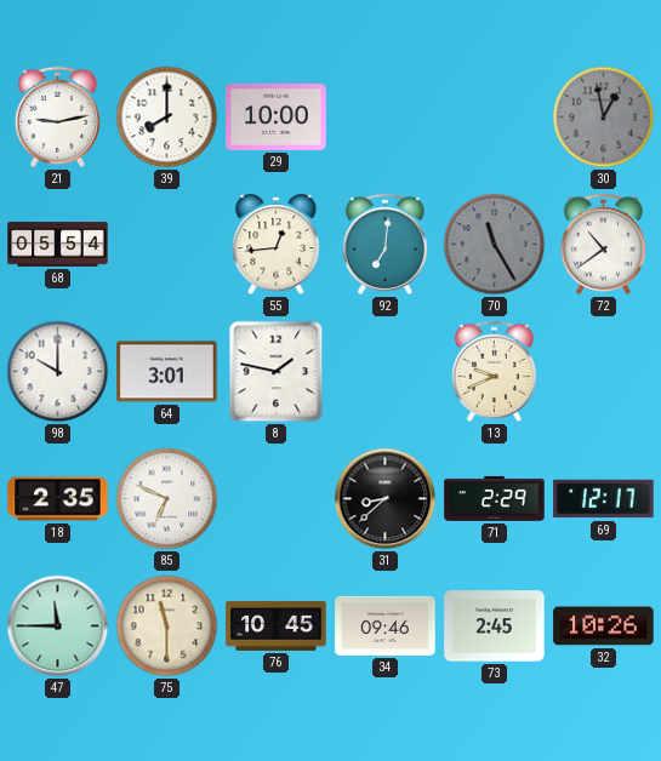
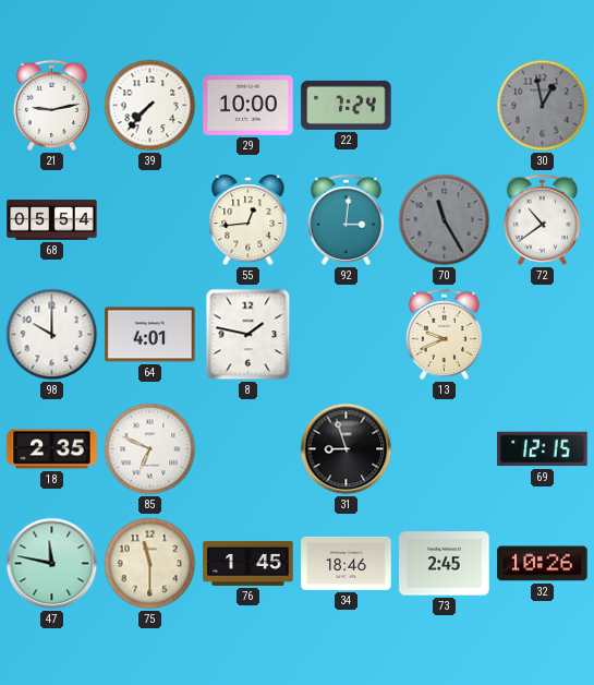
39: 8:00 -> 7:37
22: none -> 7:24
92: 7:01 -> 3:01
64: 3:01 -> 4:01
31: 8:38 -> 8:57
71: 2:29 -> none
69: 12:17 -> 12:15
47: 11:45 -> 11:47
76: 10:45 -> 1:45
34: 09:46 -> 18:46
